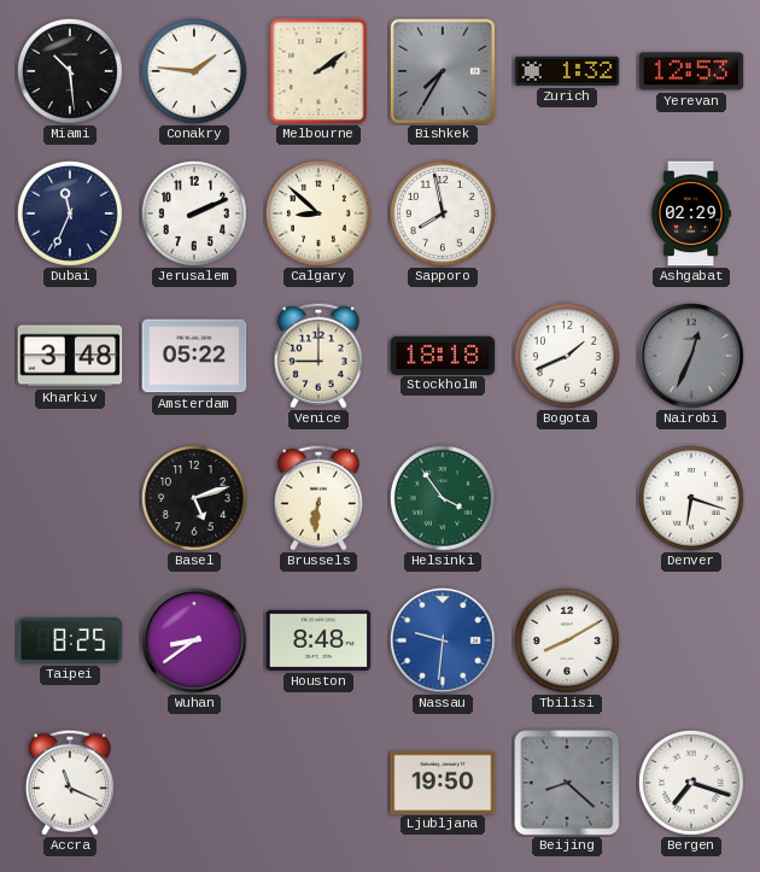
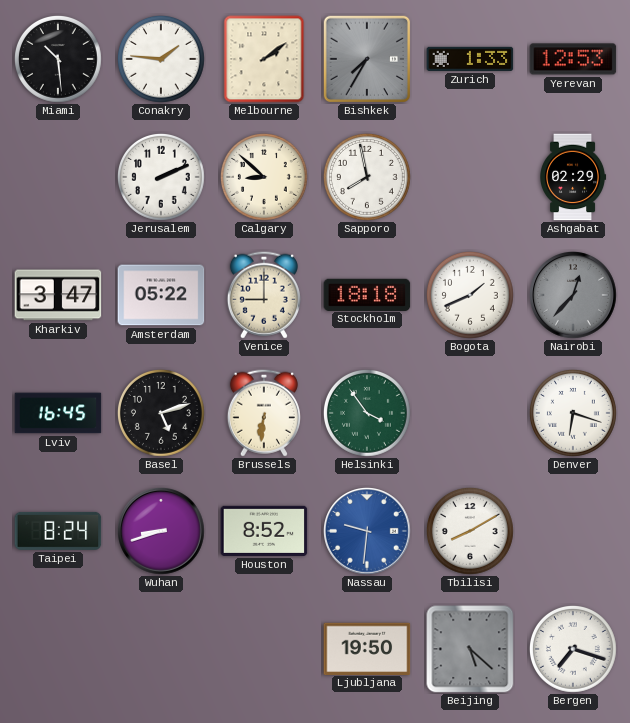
Zurich: 1:32 -> 1:33
Dubai: 11:34 -> none
Kharkiv: 3:48 -> 3:47
Nairobi: 12:34 -> 12:37
Lviv: none -> 16:45
Taipei: 8:25 -> 8:24
Wuhan: 8:39 -> 8:42
Houston: 8:48 -> 8:52
Accra: 11:19 -> none
Beijing: 8:22 -> 5:22
